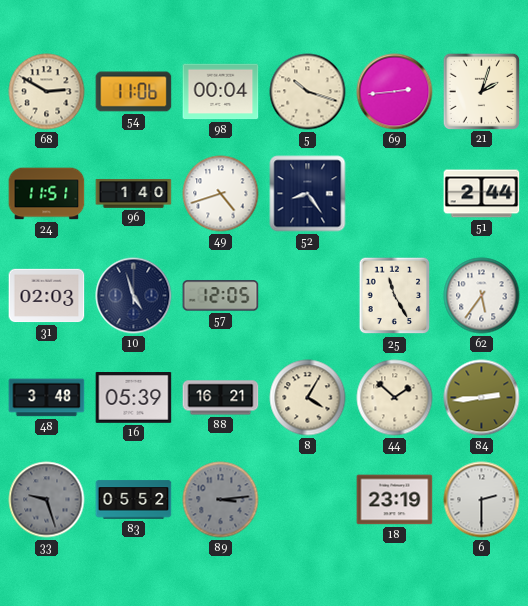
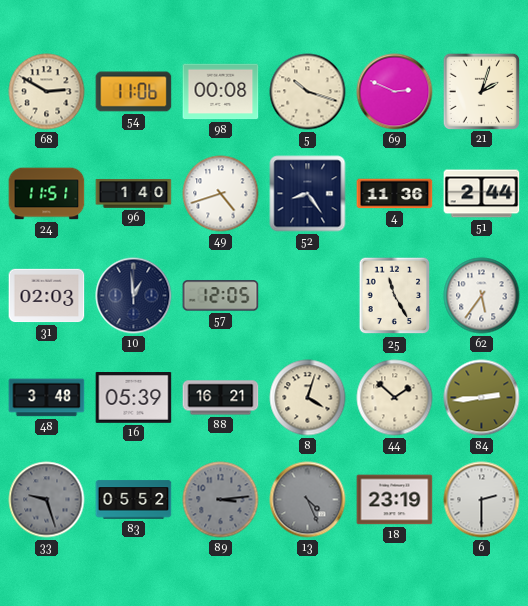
98: 00:04 -> 00:08
69: 2:44 -> 2:49
4: none -> 11:36
10: 4:57 -> 12:59
8: 4:05 -> 4:03
13: none -> 4:26
